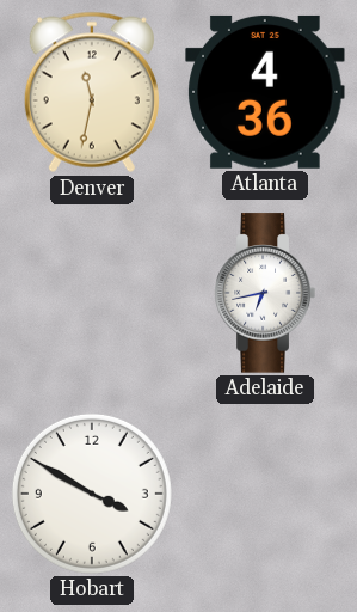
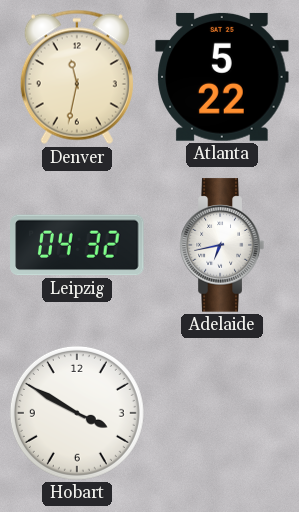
Atlanta: 4:36 -> 5:22
Leipzig: none -> 04:32
